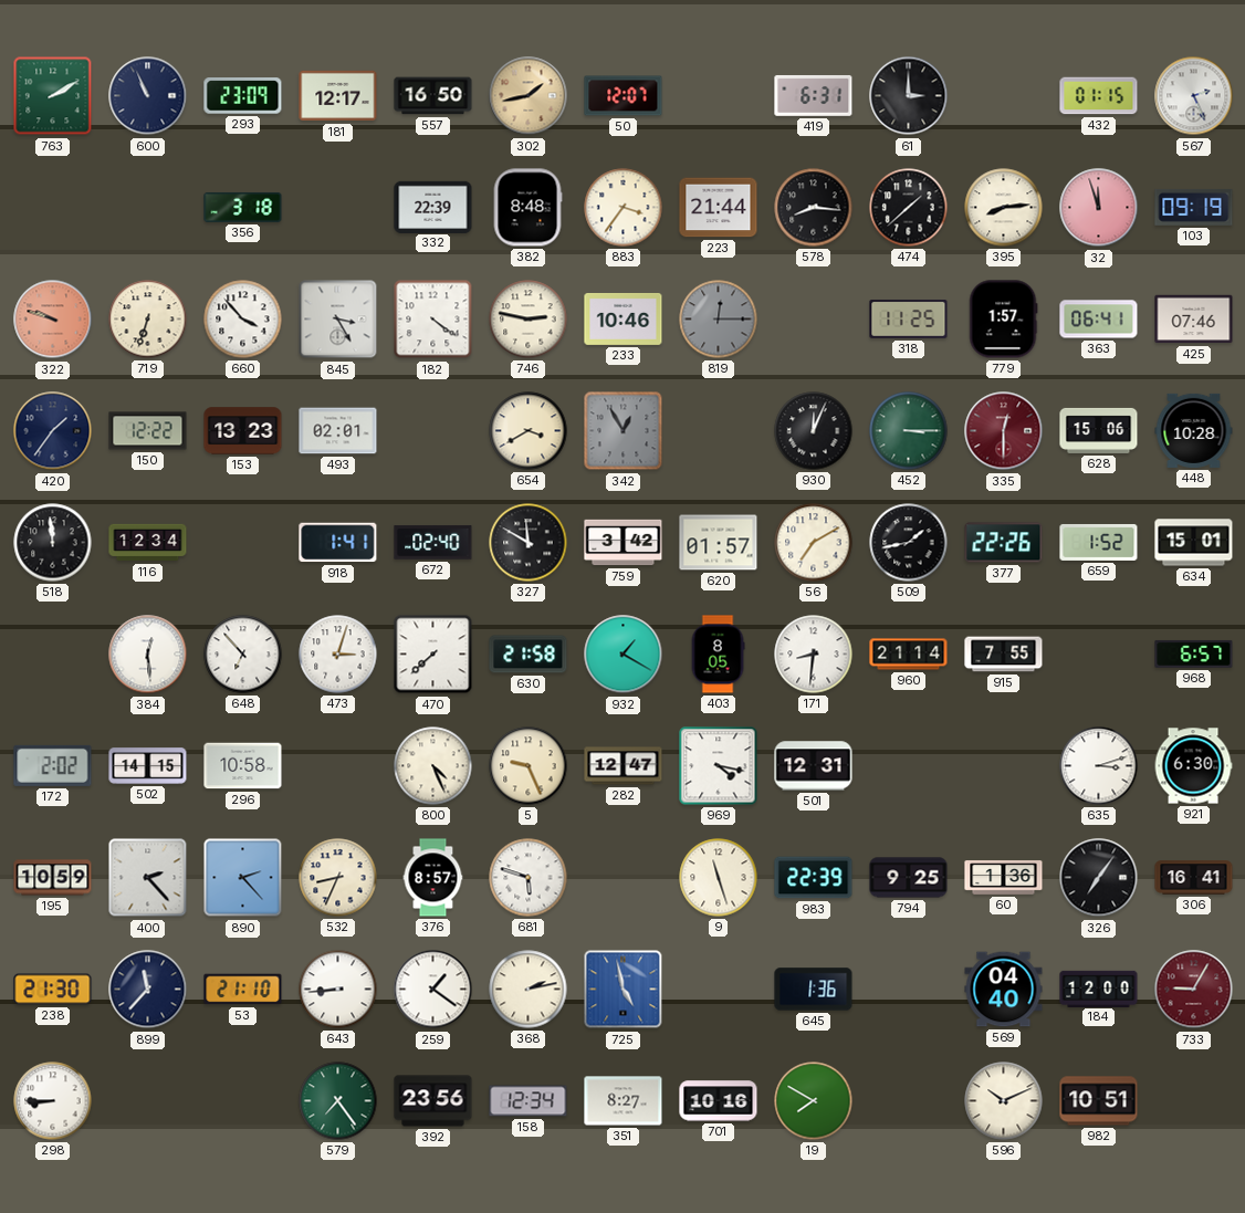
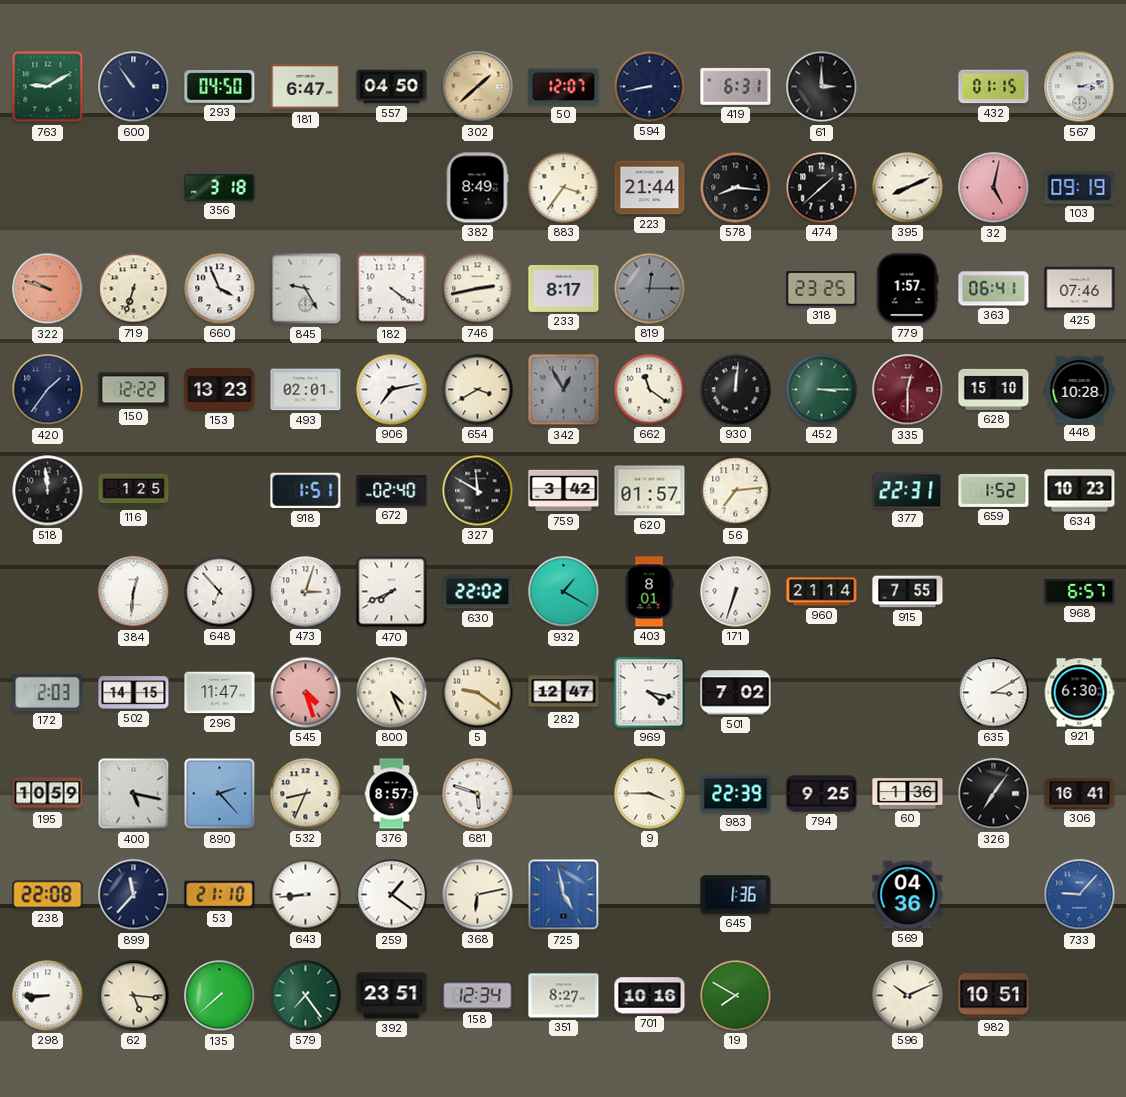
763: 2:10 -> 9:10
600: 10:56 -> 10:54
293: 23:09 -> 04:50
181: 12:17 -> 6:47
557: 16:50 -> 04:50
302: 1:43 -> 1:38
594: none -> 8:43
567: 2:26 -> 3:13
332: 22:39 -> none
382: 8:48 -> 8:49
395: 8:14 -> 8:11
32: 11:57 -> 5:02
660: 3:53 -> 3:56
845: 3:25 -> 9:25
746: 2:47 -> 2:43
233: 10:46 -> 8:17
318: 11:25 -> 23:25
906: none -> 7:13
662: none -> 11:21
930: 12:04 -> 12:01
628: 15:06 -> 15:10
116: 12:34 -> 1:25
918: 1:41 -> 1:51
56: 7:10 -> 7:14
509: 1:43 -> none
377: 22:26 -> 22:31
634: 15:01 -> 10:23
384: 12:29 -> 12:31
470: 7:38 -> 7:41
630: 21:58 -> 22:02
403: 8:05 -> 8:01
171: 8:31 -> 6:33
172: 2:02 -> 2:03
296: 10:58 -> 11:47
545: none -> 4:27
5: 9:26 -> 9:21
501: 12:31 -> 7:02
635: 3:12 -> 3:10
400: 2:23 -> 5:17
9: 11:27 -> 3:45
238: 21:30 -> 22:08
368: 2:13 -> 6:13
569: 04:40 -> 04:36
184: 12:00 -> none
733: 9:05 -> 9:07
733 dial: burgundy -> blue
62: none -> 5:16
135: none -> 7:38
392: 23:56 -> 23:51
